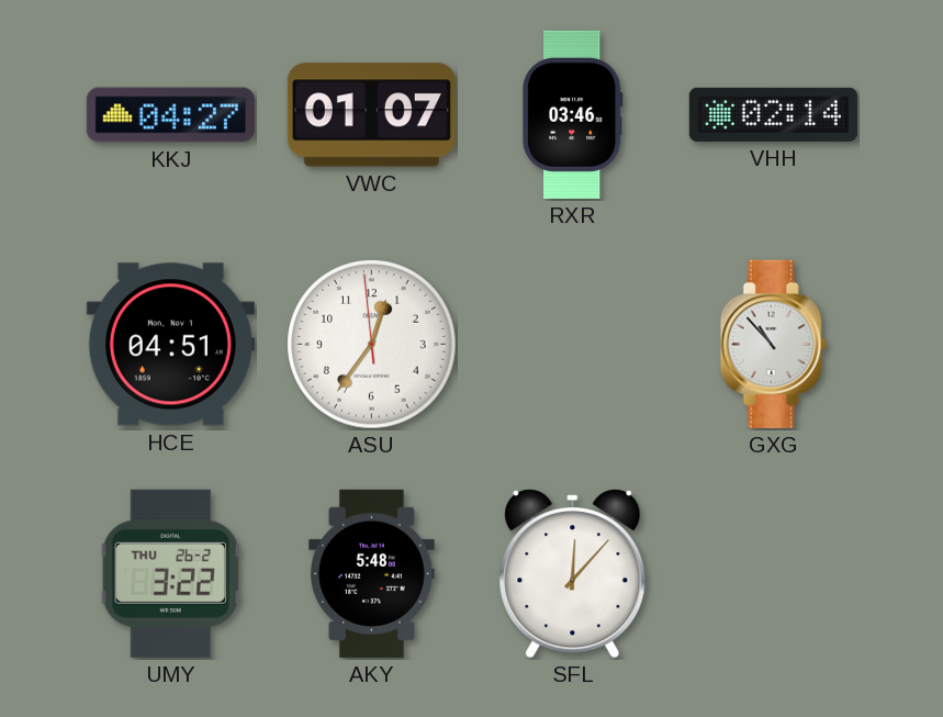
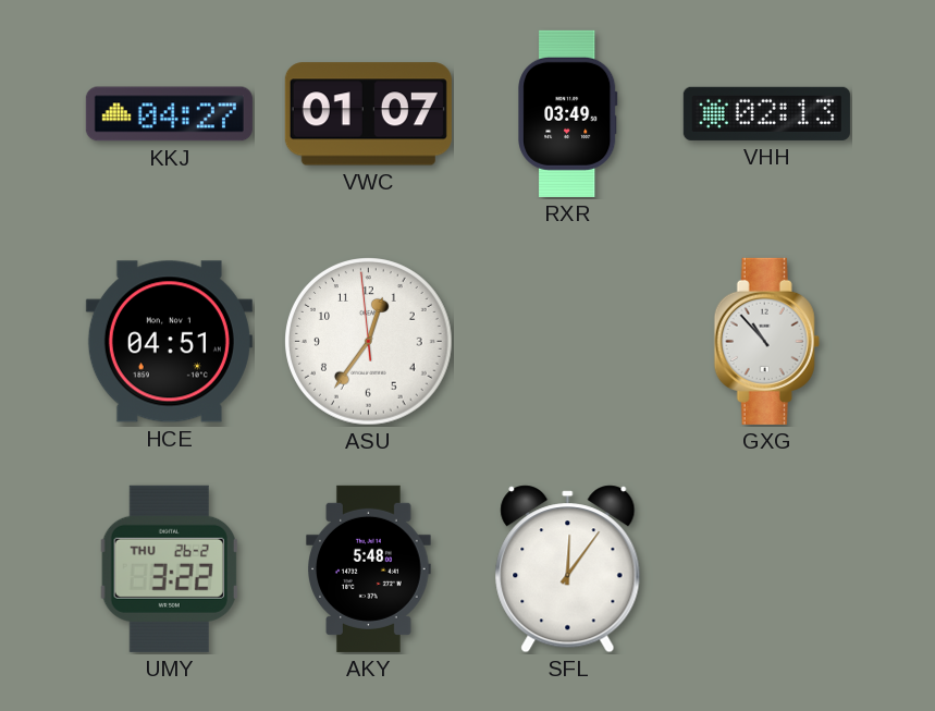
RXR: 03:46 -> 03:49
VHH: 02:14 -> 02:13
SFL: 12:07 -> 12:06
